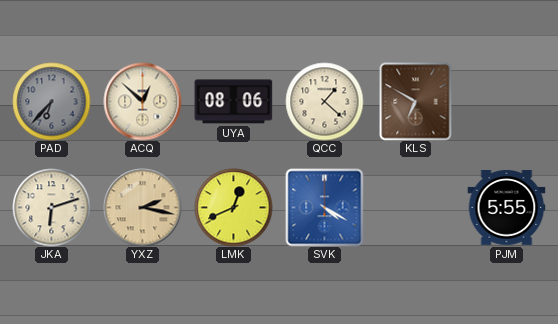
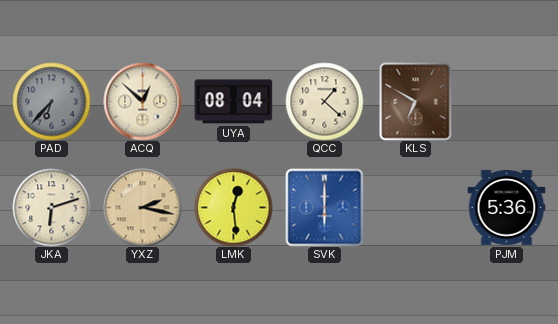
UYA: 08:06 -> 08:04
LMK: 12:41 -> 12:29
SVK: 4:20 -> 6:00
PJM: 5:55 -> 5:36
